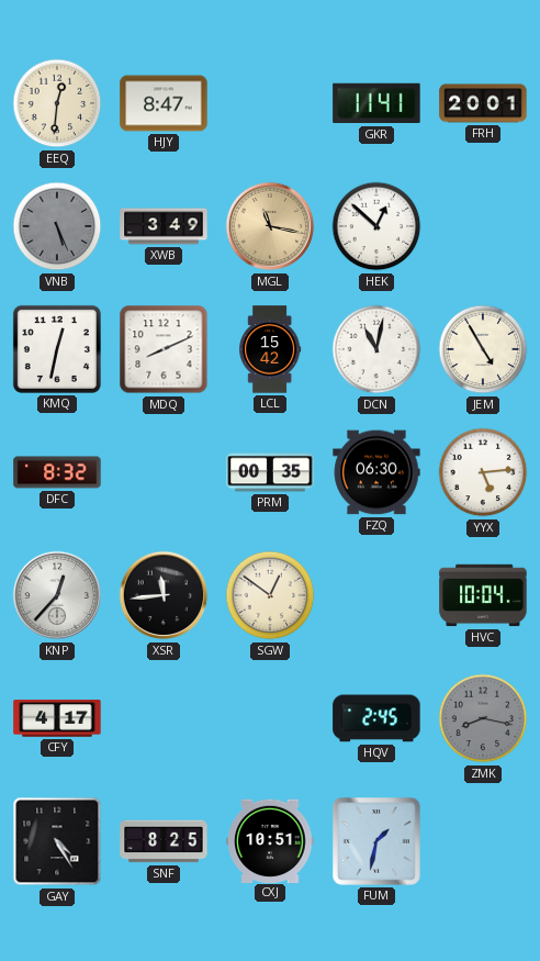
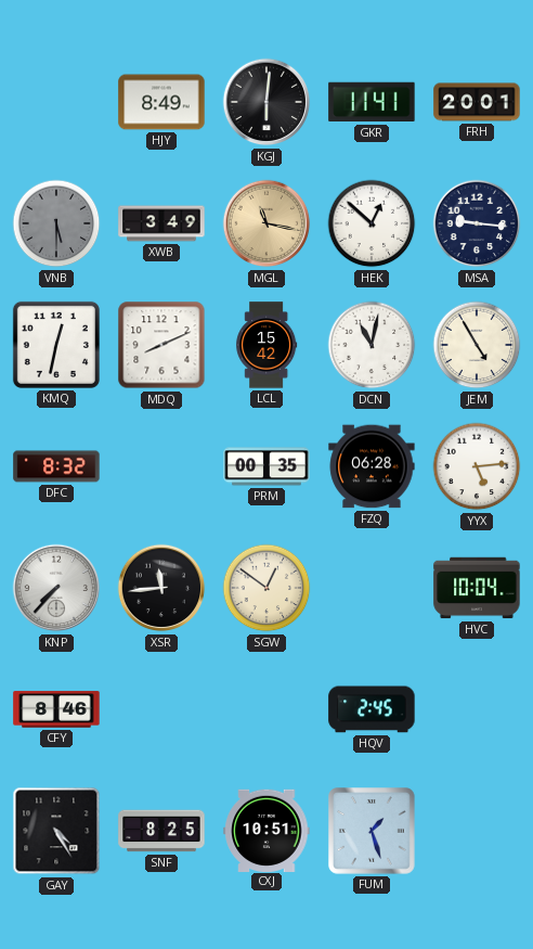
EEQ: 12:31 -> none
HJY: 8:47 -> 8:49
KGJ: none -> 6:01
VNB: 5:26 -> 5:30
MSA: none -> 9:16
FZQ: 06:30 -> 06:28
KNP: 12:37 -> 7:37
CFY: 4:17 -> 8:46
ZMK: 8:17 -> none
FUM: 1:32 -> 1:27
